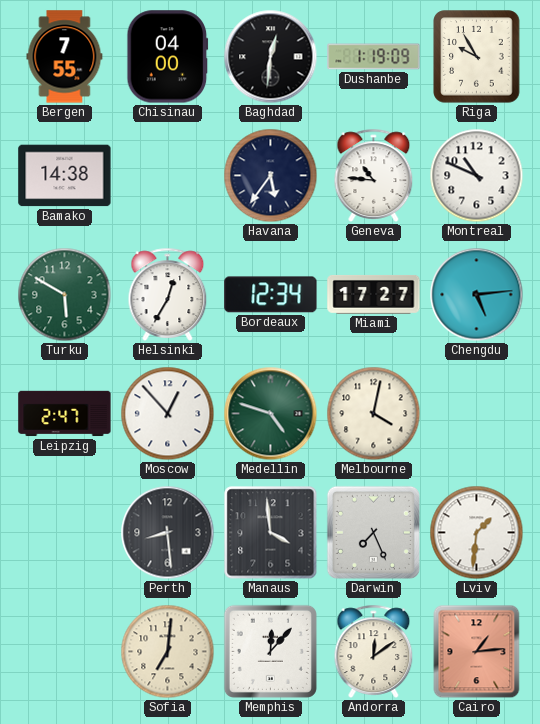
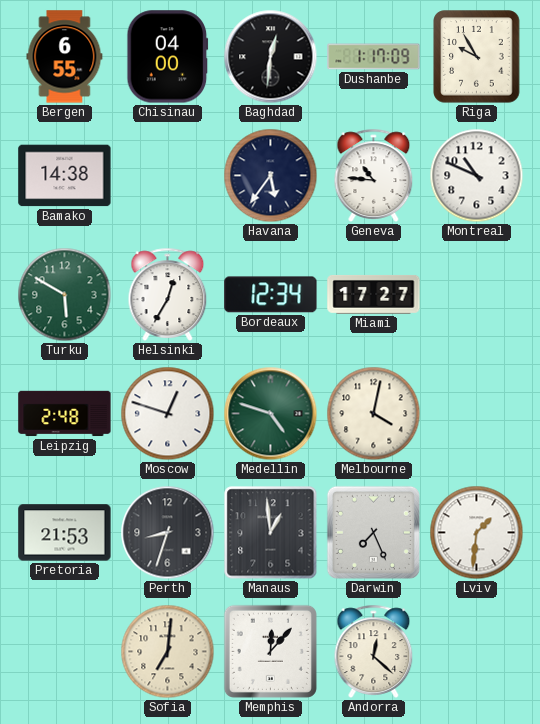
Bergen: 7:55 -> 6:55
Dushanbe: 1:19 -> 1:17
Chengdu: 5:14 -> none
Leipzig: 2:47 -> 2:48
Moscow: 12:53 -> 12:48
Pretoria: none -> 21:53
Perth: 8:29 -> 8:33
Manaus: 3:59 -> 12:59
Andorra: 12:09 -> 12:22
Cairo: 1:14 -> none
